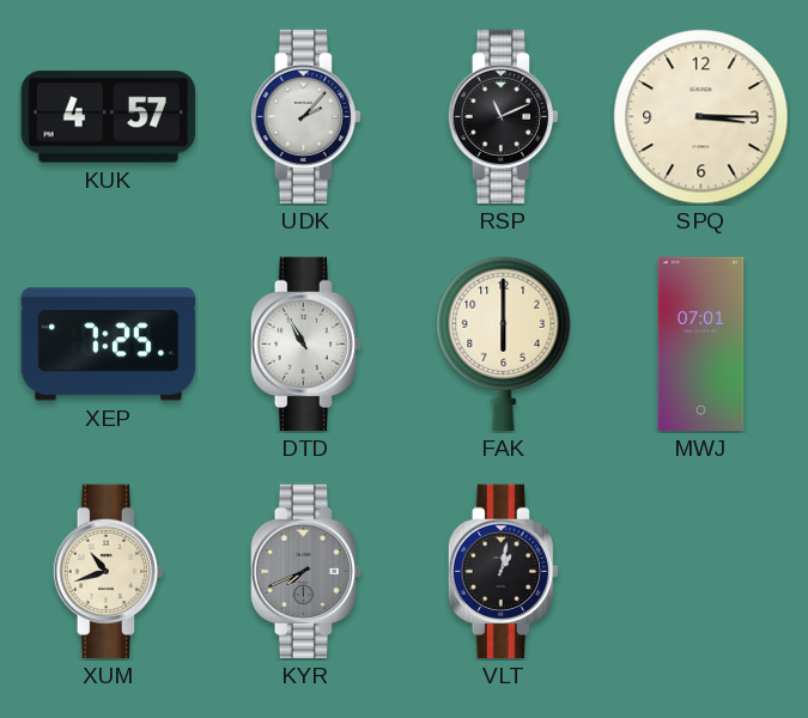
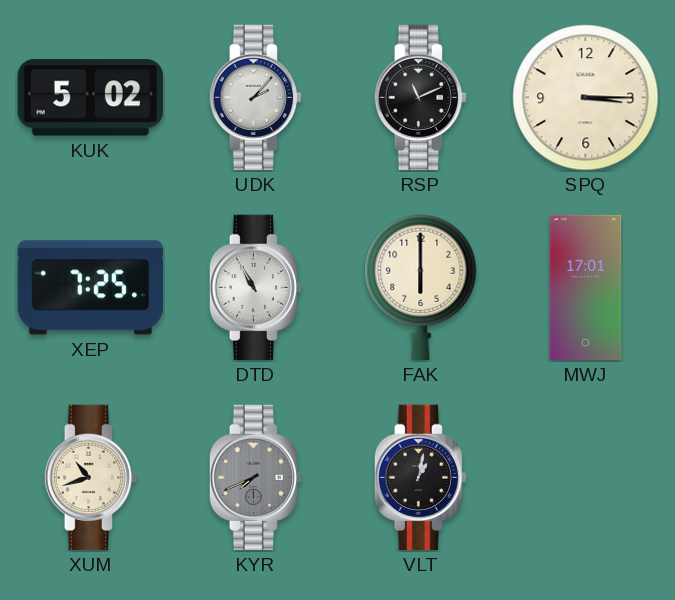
KUK: 4:57 -> 5:02
MWJ: 07:01 -> 17:01
